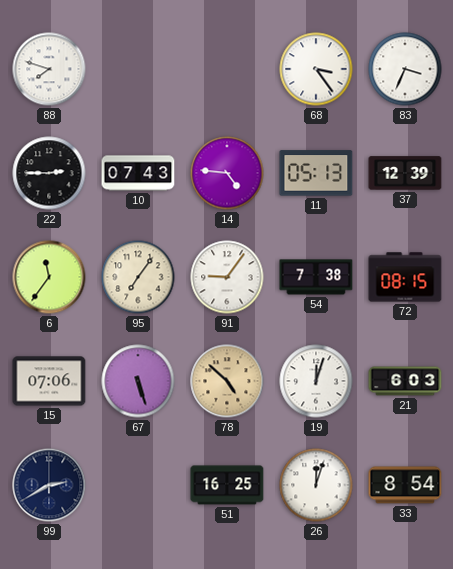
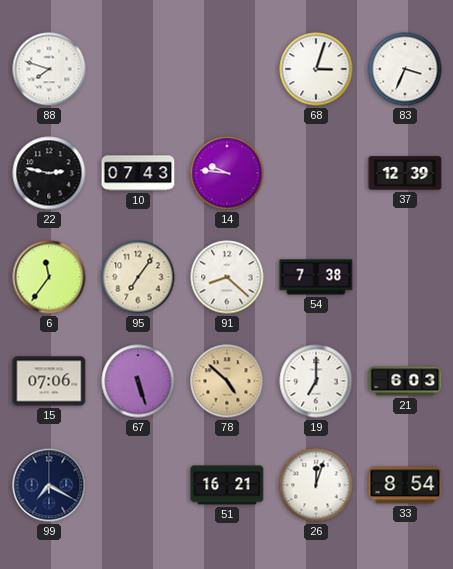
68: 3:24 -> 3:03
22: 2:45 -> 2:47
14: 4:46 -> 9:46
11: 05:13 -> none
91: 9:06 -> 8:22
72: 08:15 -> none
19: 12:03 -> 7:00
99: 2:40 -> 7:20
51: 16:25 -> 16:21
